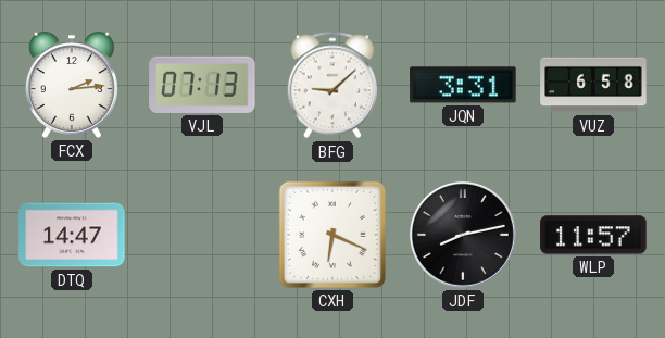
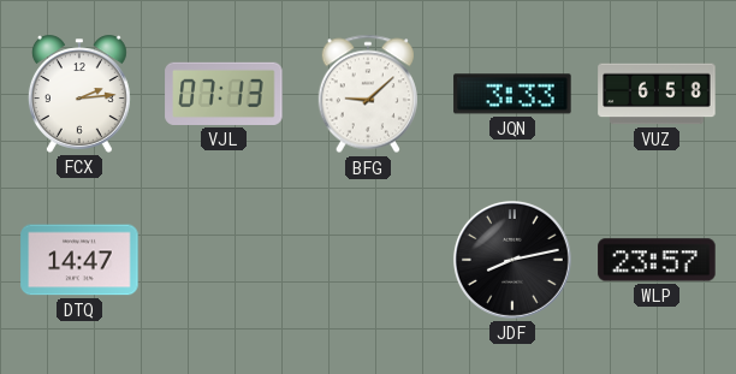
JQN: 3:31 -> 3:33
CXH: 6:19 -> none
WLP: 11:57 -> 23:57
